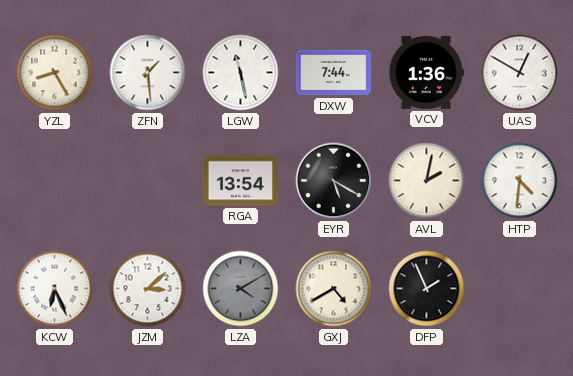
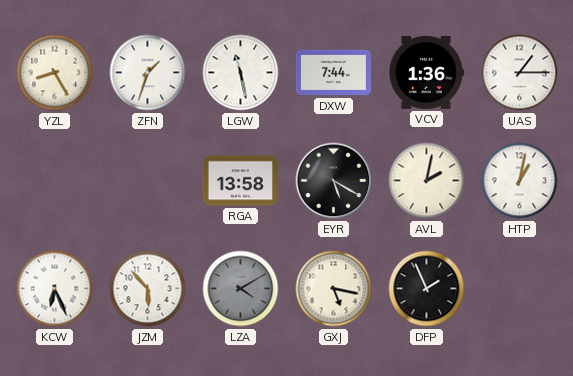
ZFN: 1:29 -> 1:33
UAS: 12:50 -> 1:15
RGA: 13:54 -> 13:58
HTP: 4:31 -> 1:02
JZM: 3:08 -> 5:53
GXJ: 4:40 -> 5:17
